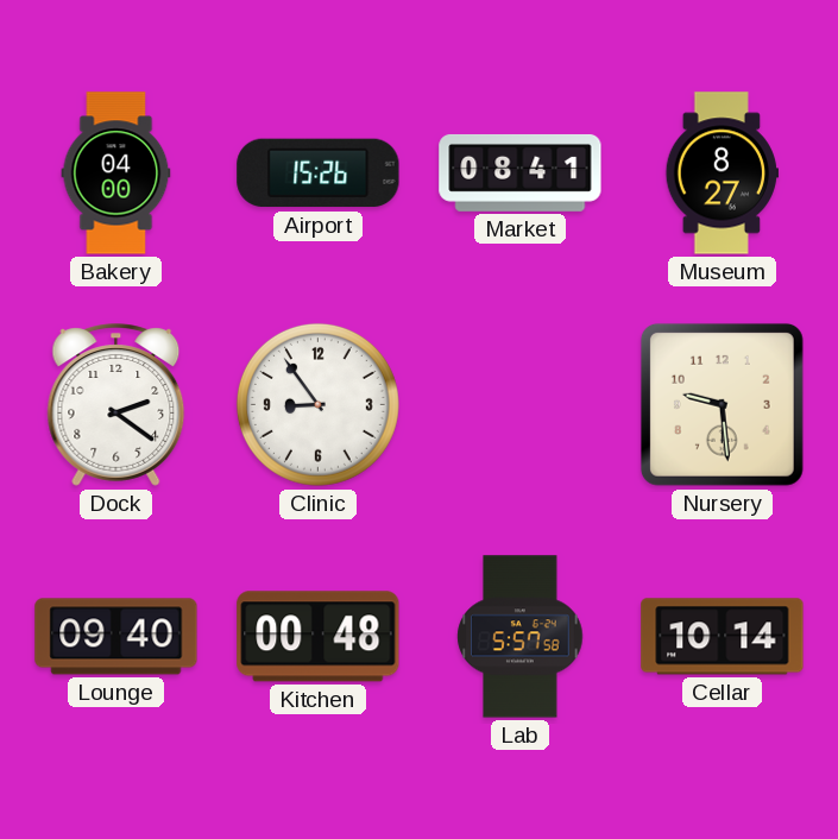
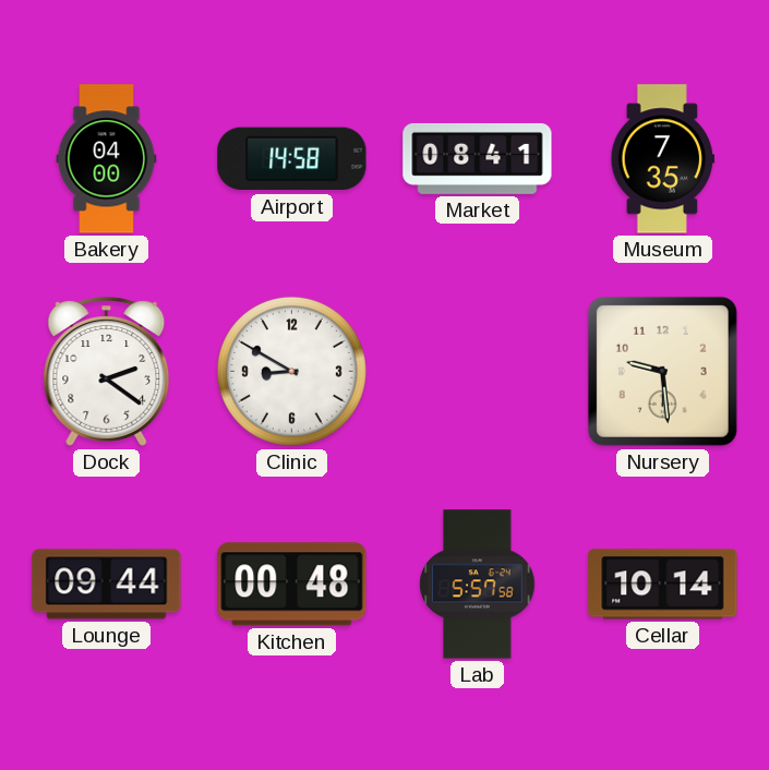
Airport: 15:26 -> 14:58
Museum: 8:27 -> 7:35
Clinic: 8:54 -> 8:50
Lounge: 09:40 -> 09:44
